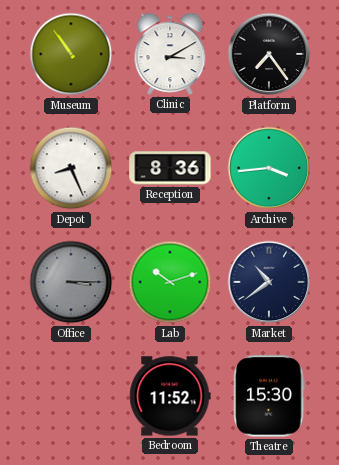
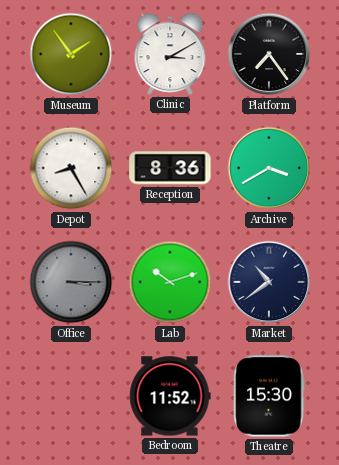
Museum: 10:54 -> 1:54
Depot: 8:26 -> 8:25
Archive: 3:44 -> 3:40
